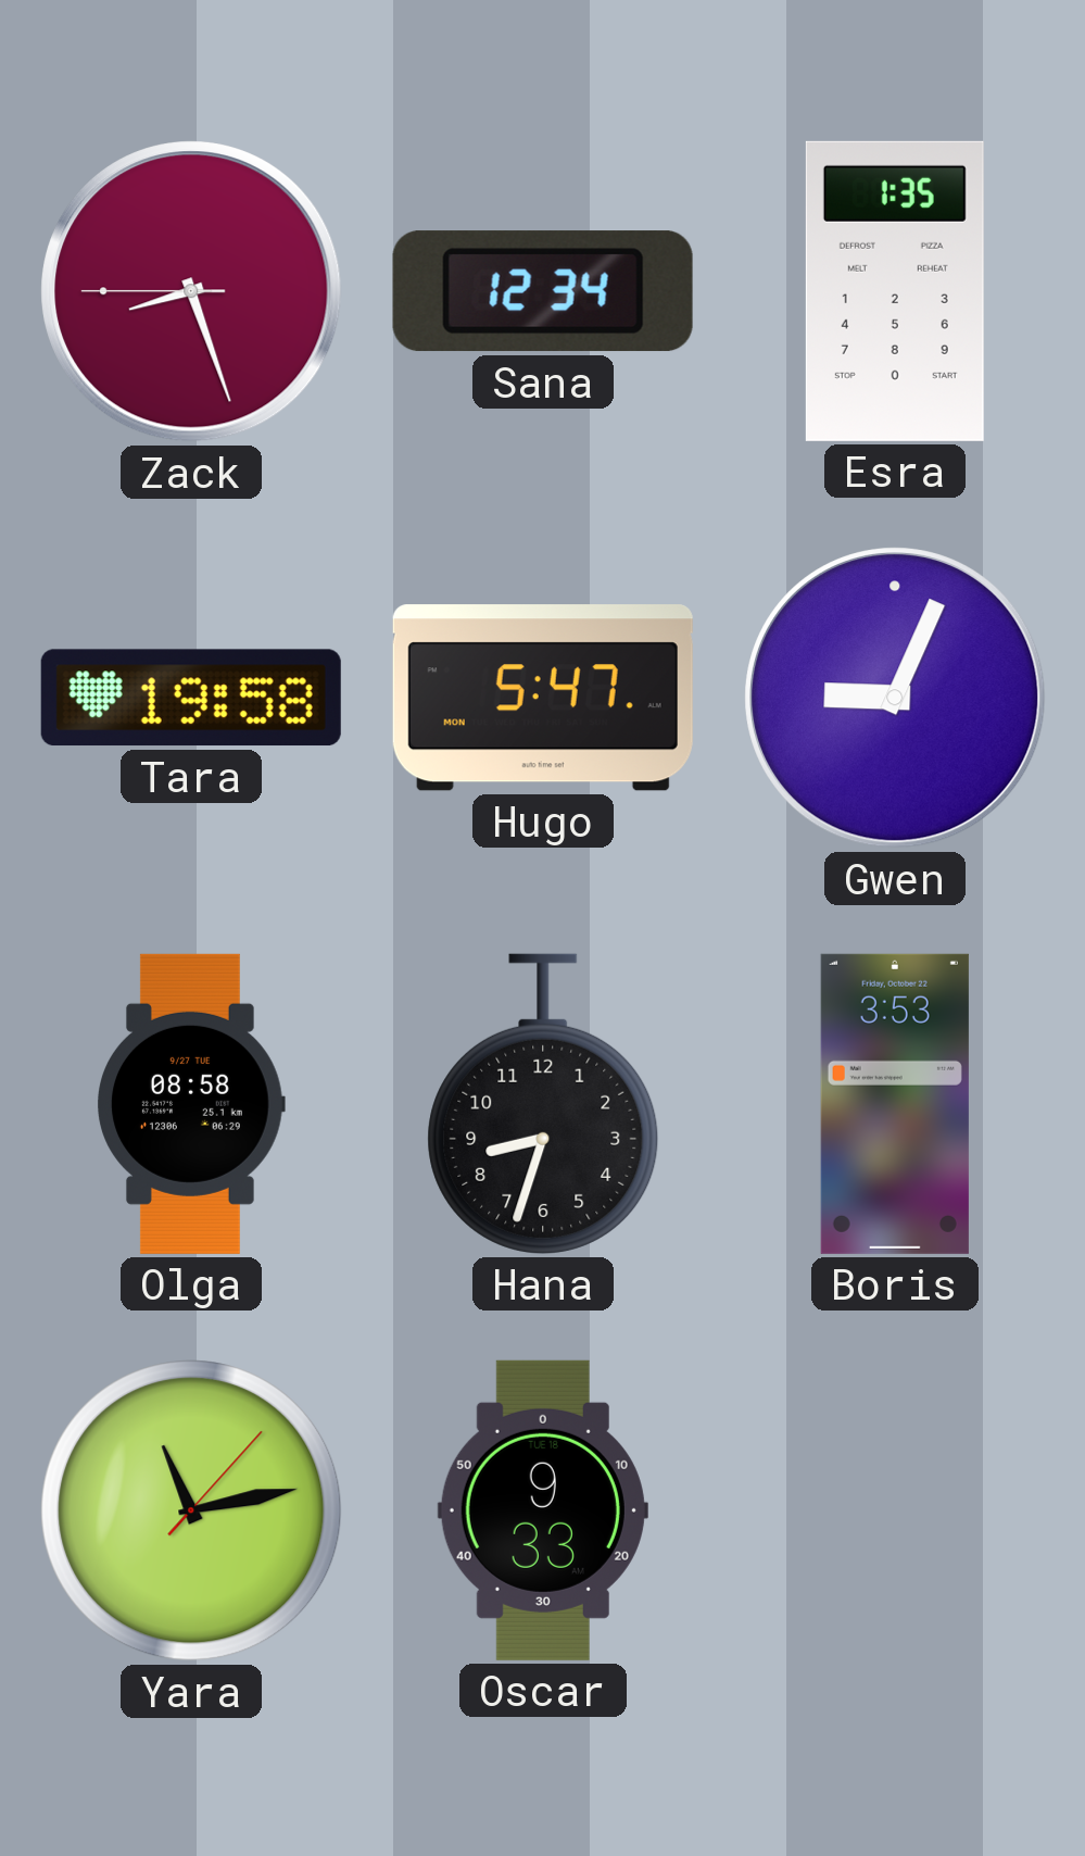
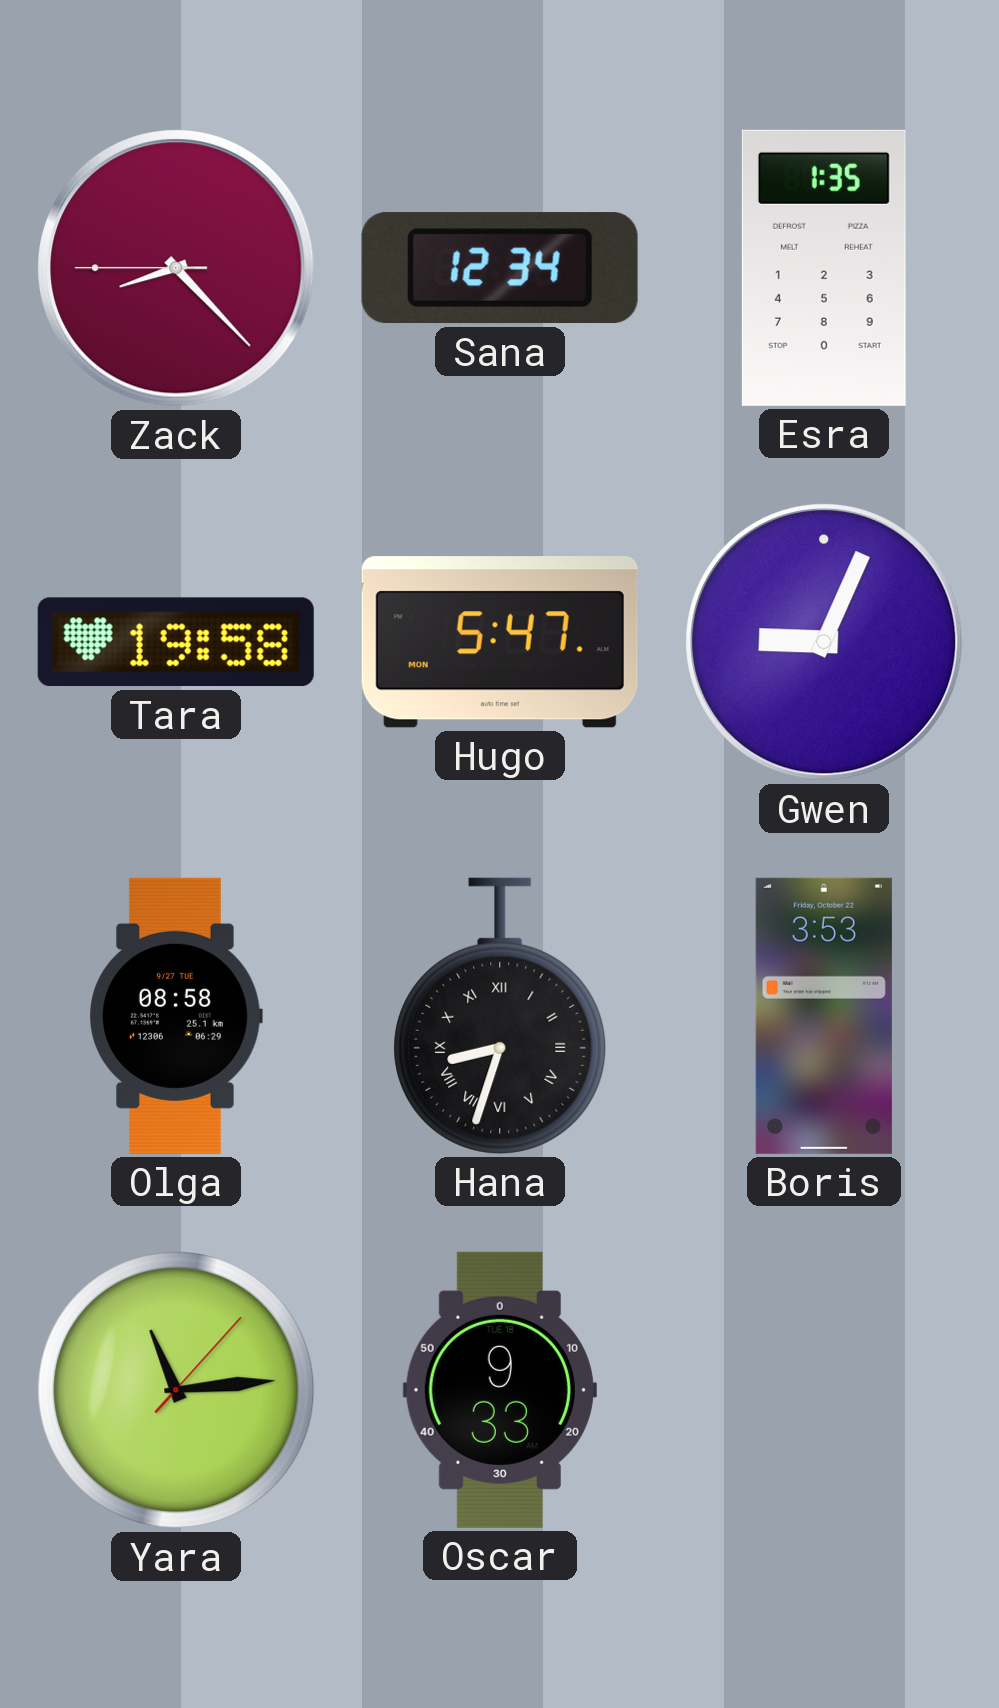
Zack: 8:26 -> 8:22
Hana numerals: Arabic -> Roman
Yara: 11:13 -> 11:14
